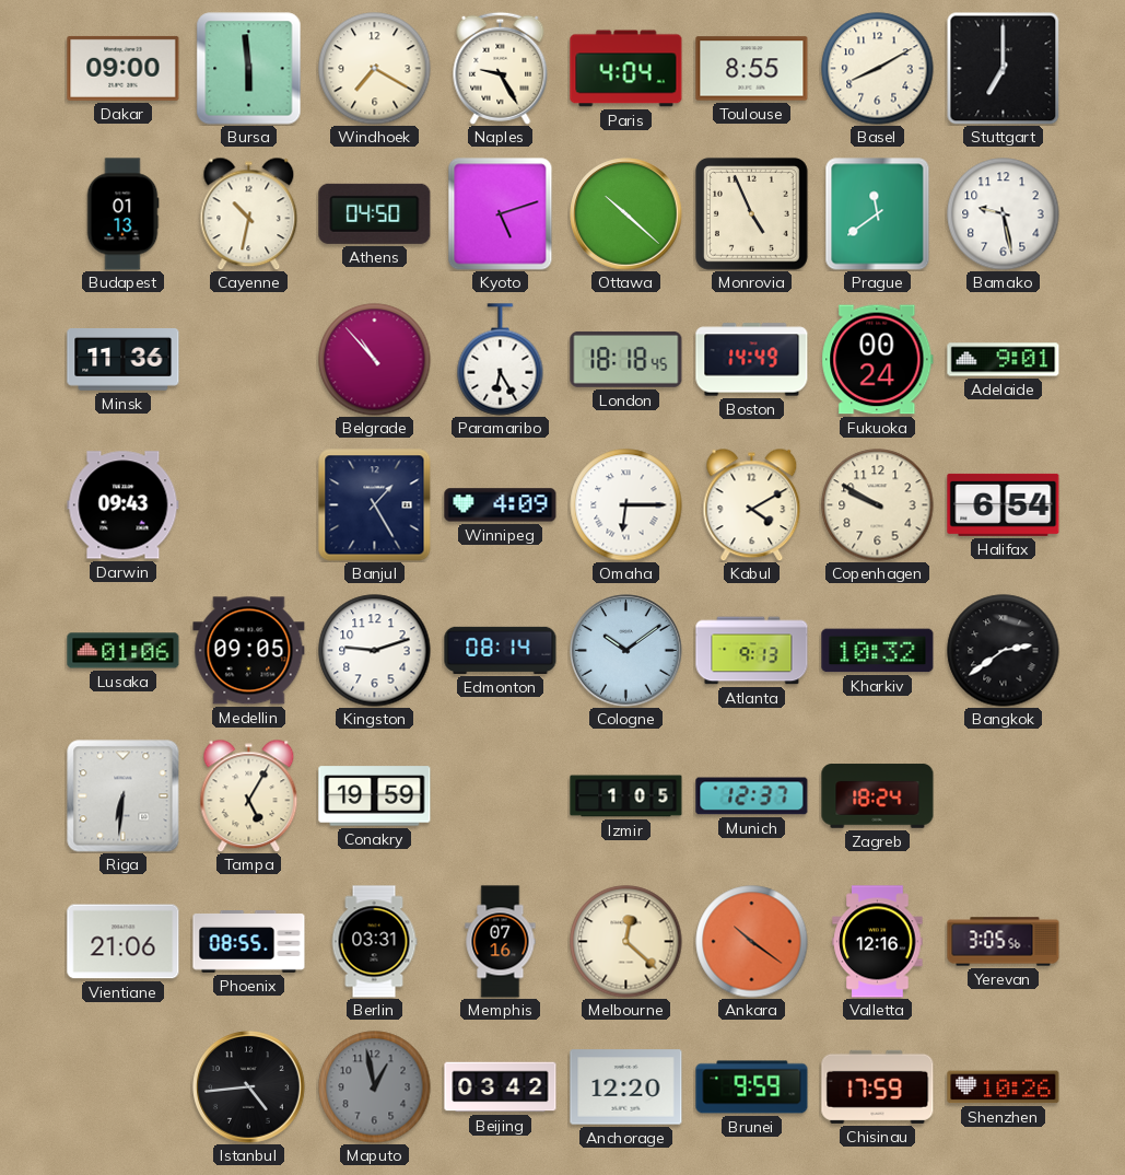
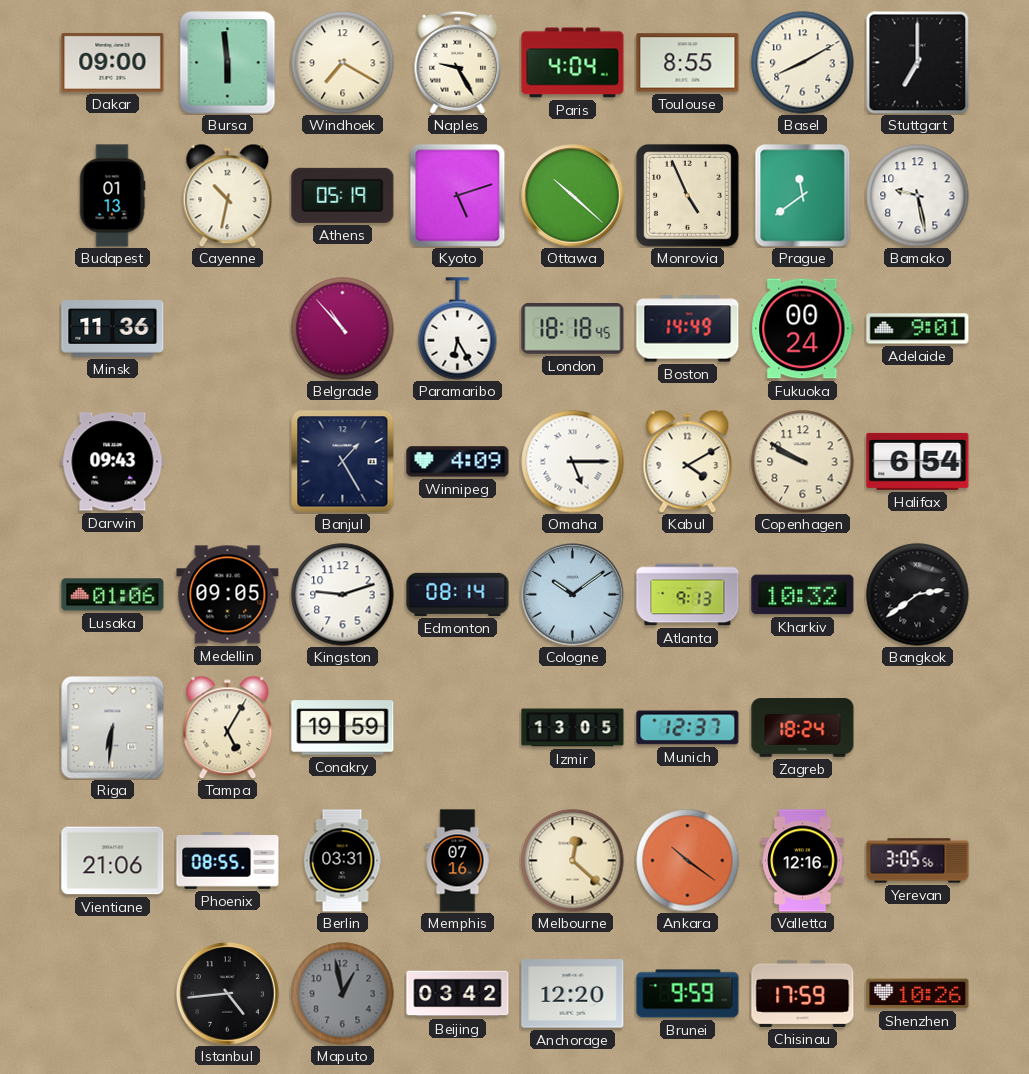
Athens: 04:50 -> 05:19
Omaha: 6:15 -> 5:15
Izmir: 1:05 -> 13:05
